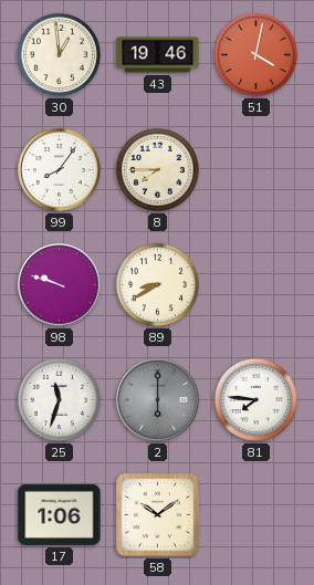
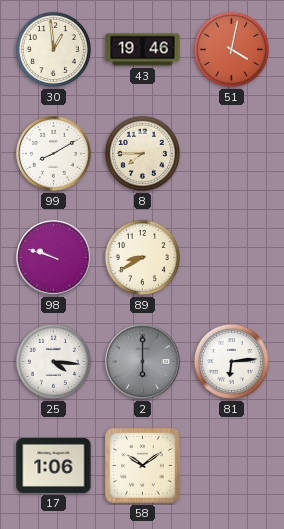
99: 8:06 -> 8:10
25: 11:33 -> 4:16
81: 7:46 -> 6:14
